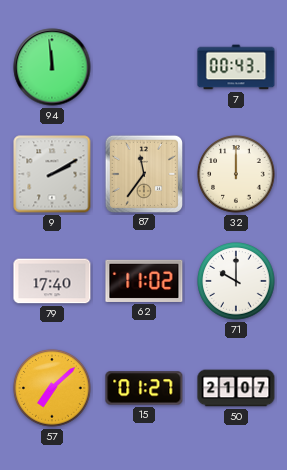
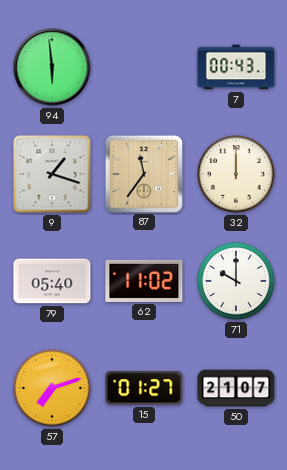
94: 11:59 -> 5:59
9: 2:10 -> 1:18
79: 17:40 -> 05:40
57: 7:08 -> 7:12
